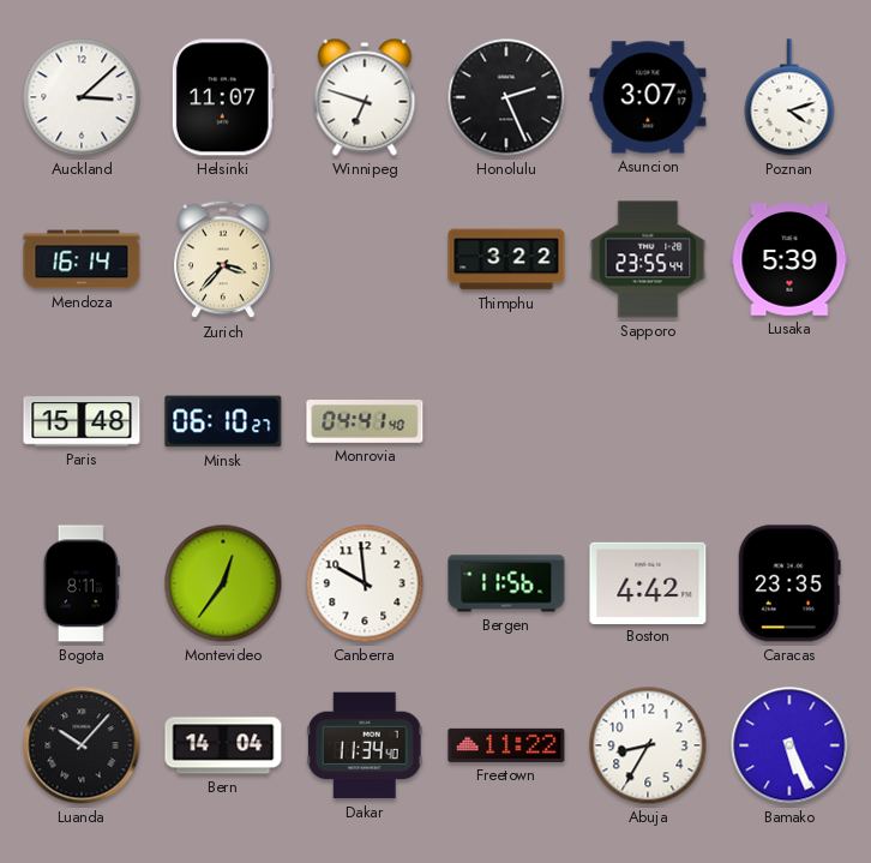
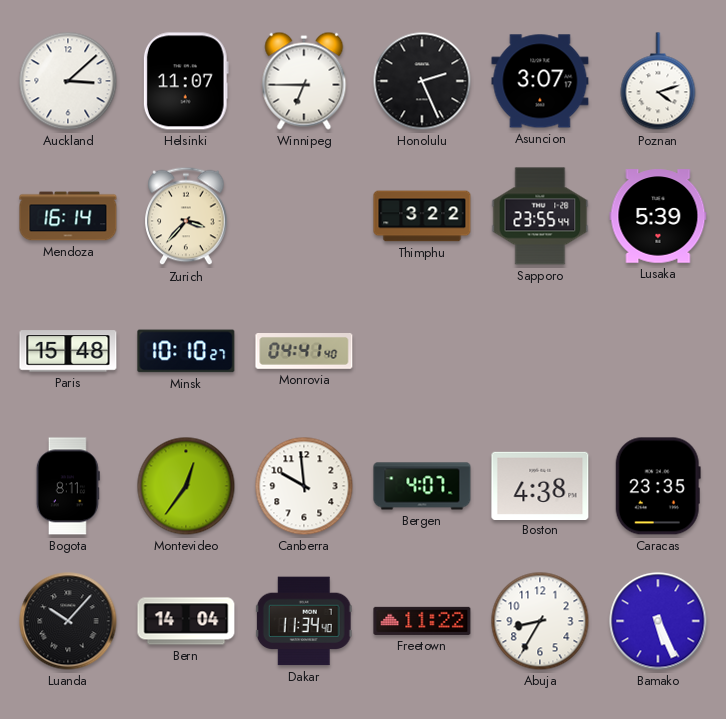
Winnipeg: 6:48 -> 6:45
Minsk: 06:10 -> 10:10
Bergen: 11:56 -> 4:07
Boston: 4:42 -> 4:38
